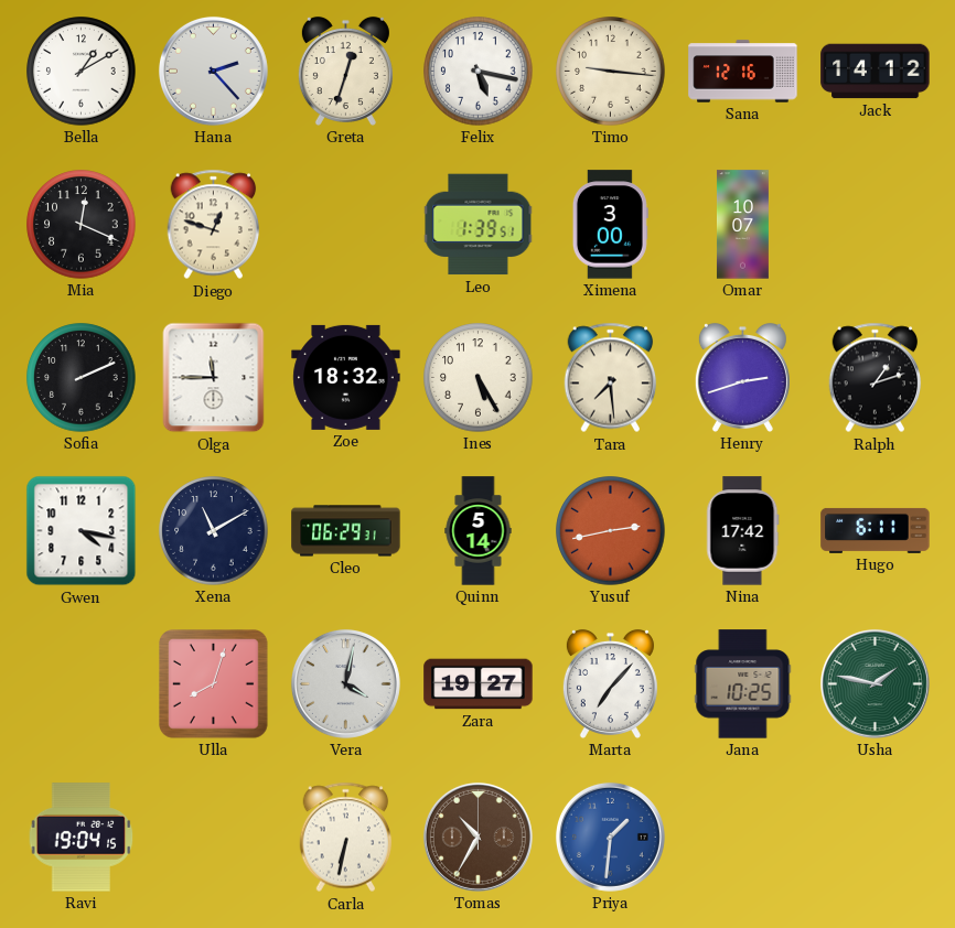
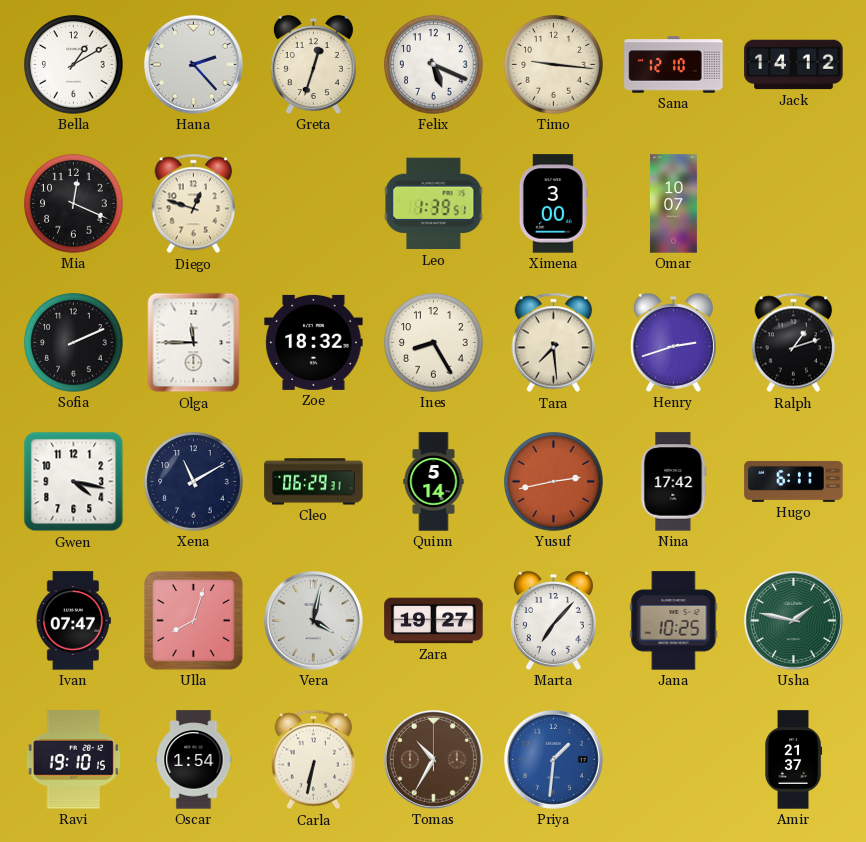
Felix: 5:17 -> 5:19
Sana: 12:16 -> 12:10
Ines: 5:25 -> 8:25
Ivan: none -> 07:47
Ravi: 19:04 -> 19:10
Oscar: none -> 1:54
Amir: none -> 21:37
